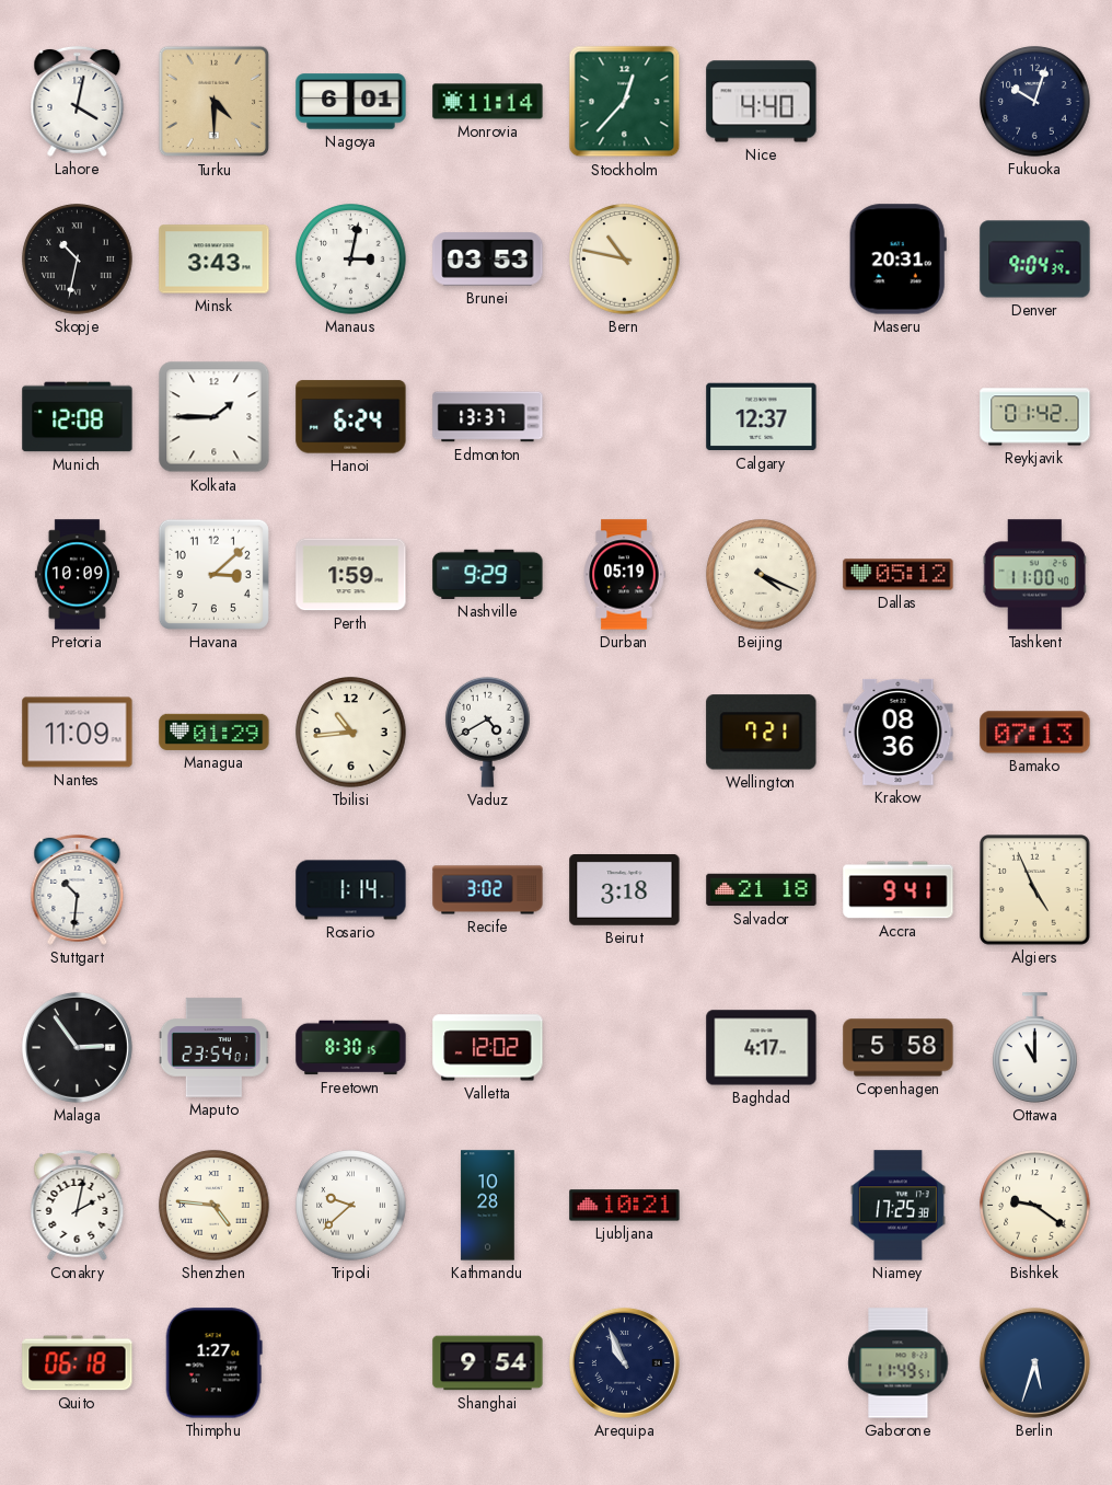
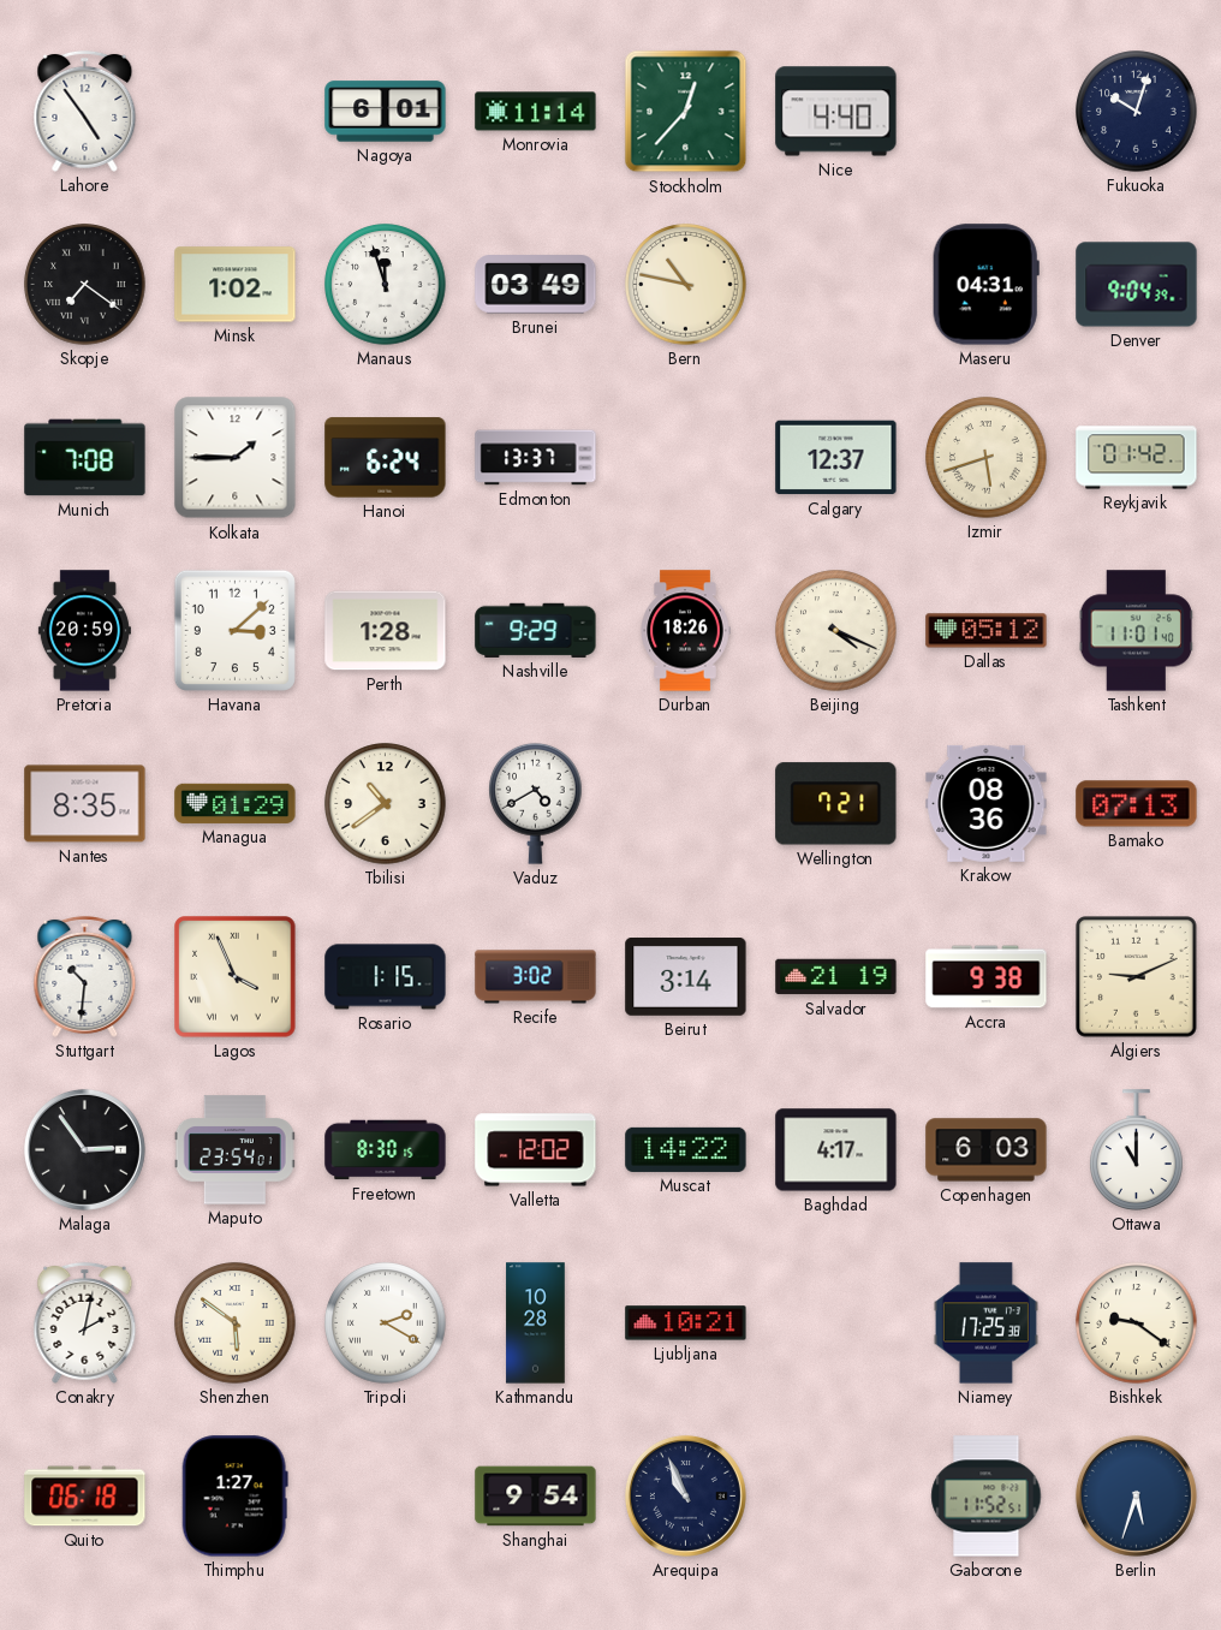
Lahore: 4:02 -> 4:54
Turku: 4:30 -> none
Skopje: 10:32 -> 7:21
Minsk: 3:43 -> 1:02
Manaus: 3:02 -> 11:57
Brunei: 03:53 -> 03:49
Maseru: 20:31 -> 04:31
Munich: 12:08 -> 7:08
Izmir: none -> 5:42
Pretoria: 10:09 -> 20:59
Perth: 1:59 -> 1:28
Durban: 05:19 -> 18:26
Tashkent: 11:00 -> 11:01
Nantes: 11:09 -> 8:35
Tbilisi: 10:44 -> 10:39
Lagos: none -> 3:56
Rosario: 1:14 -> 1:15
Beirut: 3:18 -> 3:14
Salvador: 21:18 -> 21:19
Accra: 9:41 -> 9:38
Algiers: 4:56 -> 9:11
Muscat: none -> 14:22
Copenhagen: 5:58 -> 6:03
Shenzhen: 4:46 -> 5:51
Tripoli: 9:38 -> 2:20
Gaborone: 11:49 -> 11:52
